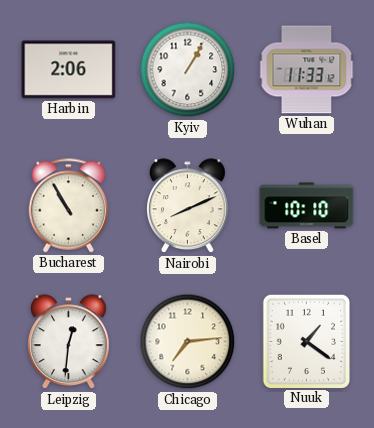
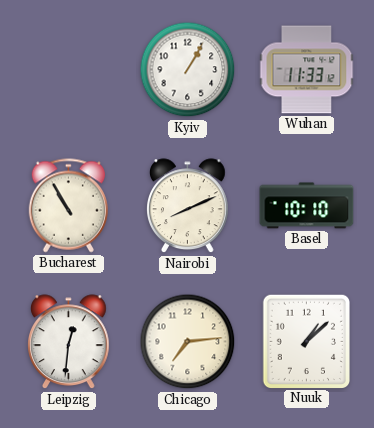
Harbin: 2:06 -> none
Nuuk: 1:21 -> 1:08
